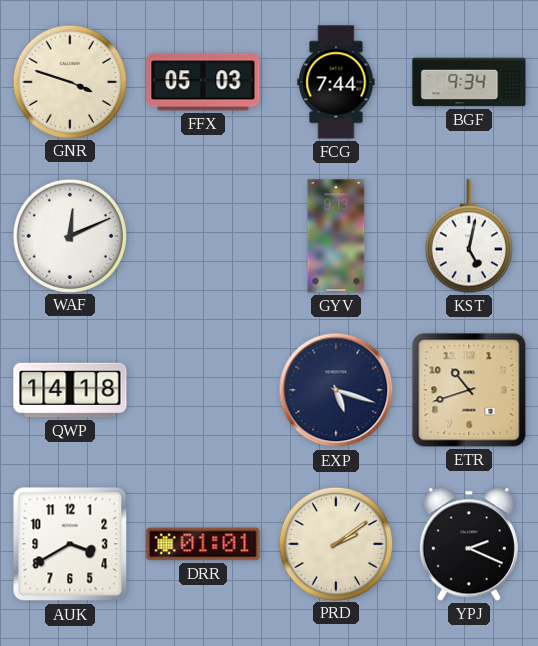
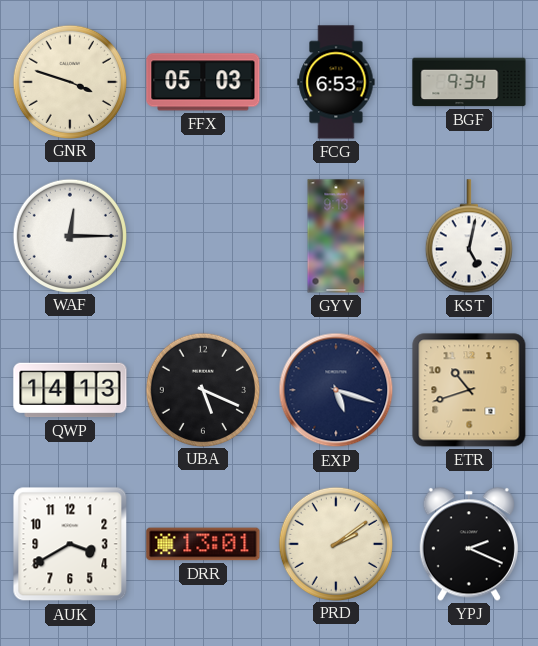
FCG: 7:44 -> 6:53
WAF: 12:11 -> 12:15
QWP: 14:18 -> 14:13
UBA: none -> 5:19
DRR: 01:01 -> 13:01
